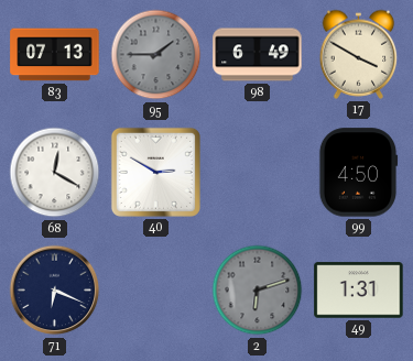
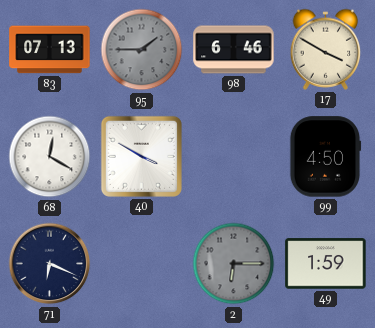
98: 6:49 -> 6:46
40: 2:50 -> 3:50
2: 6:12 -> 6:15
49: 1:31 -> 1:59
